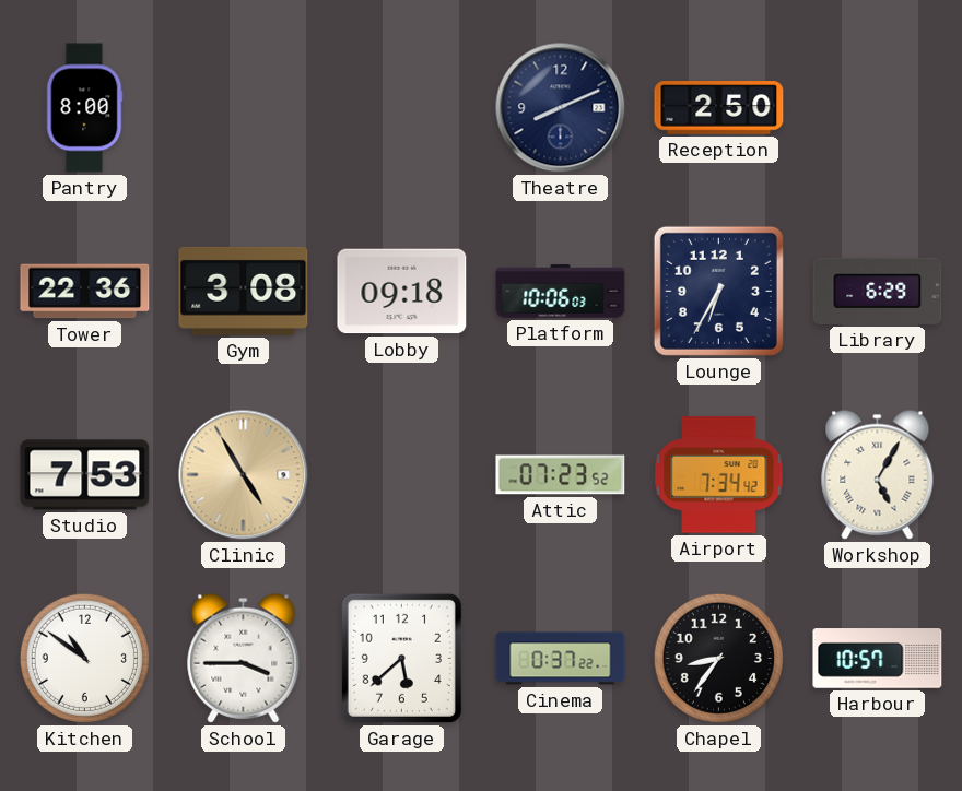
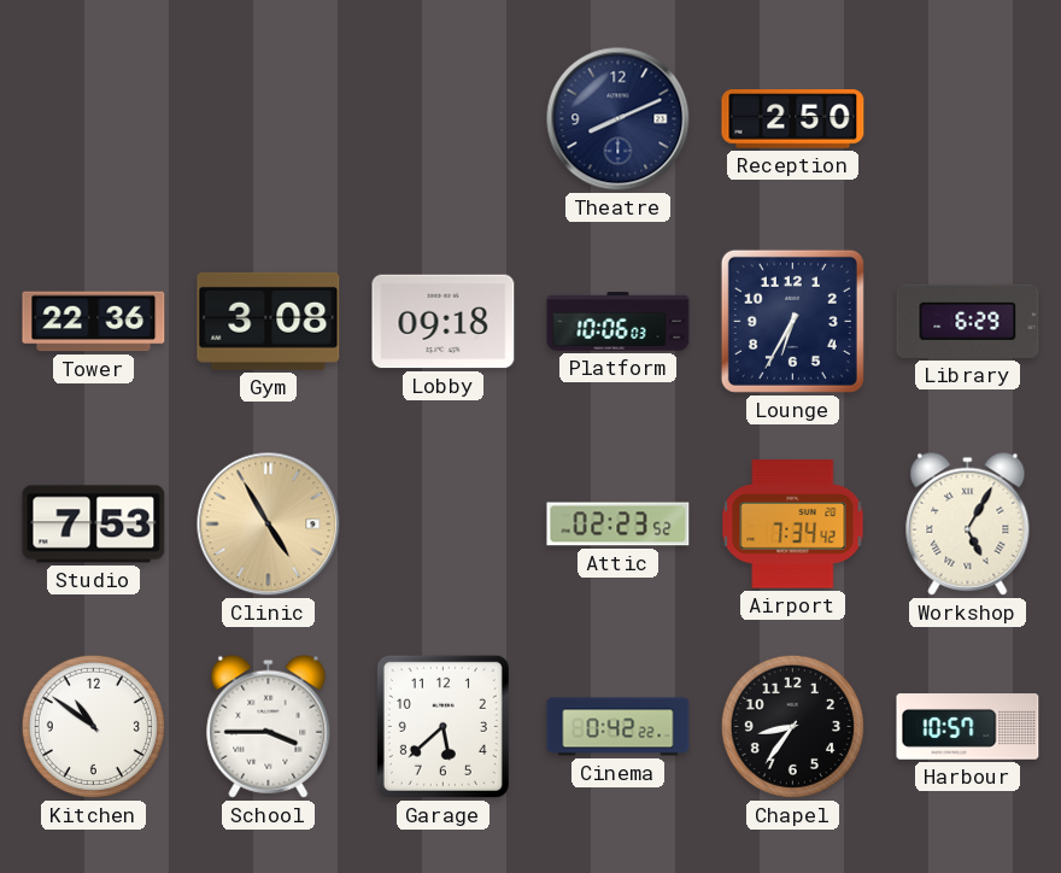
Pantry: 8:00 -> none
Attic: 07:23 -> 02:23
Cinema: 0:37 -> 0:42
